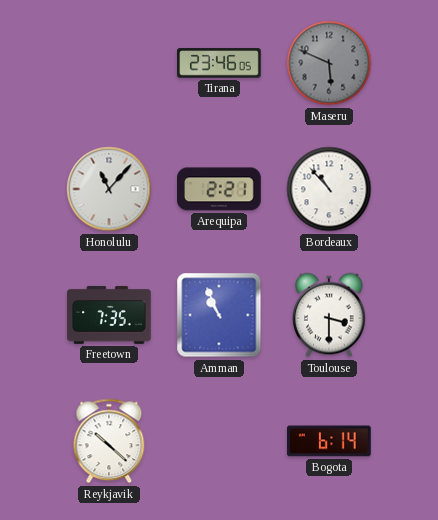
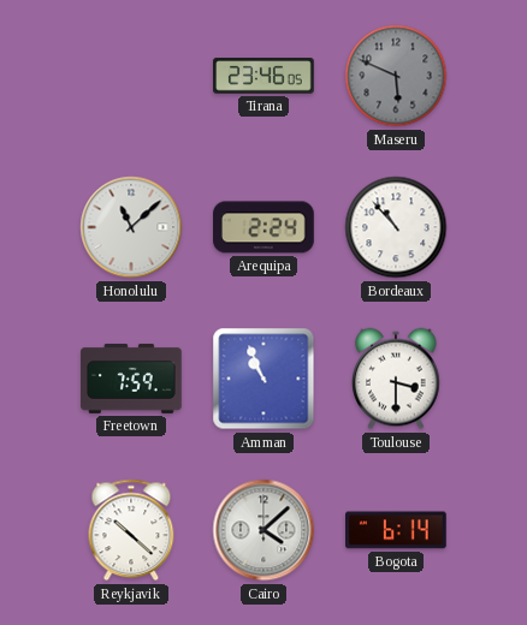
Honolulu: 11:07 -> 11:08
Arequipa: 2:21 -> 2:24
Freetown: 7:35 -> 7:59
Cairo: none -> 4:08
